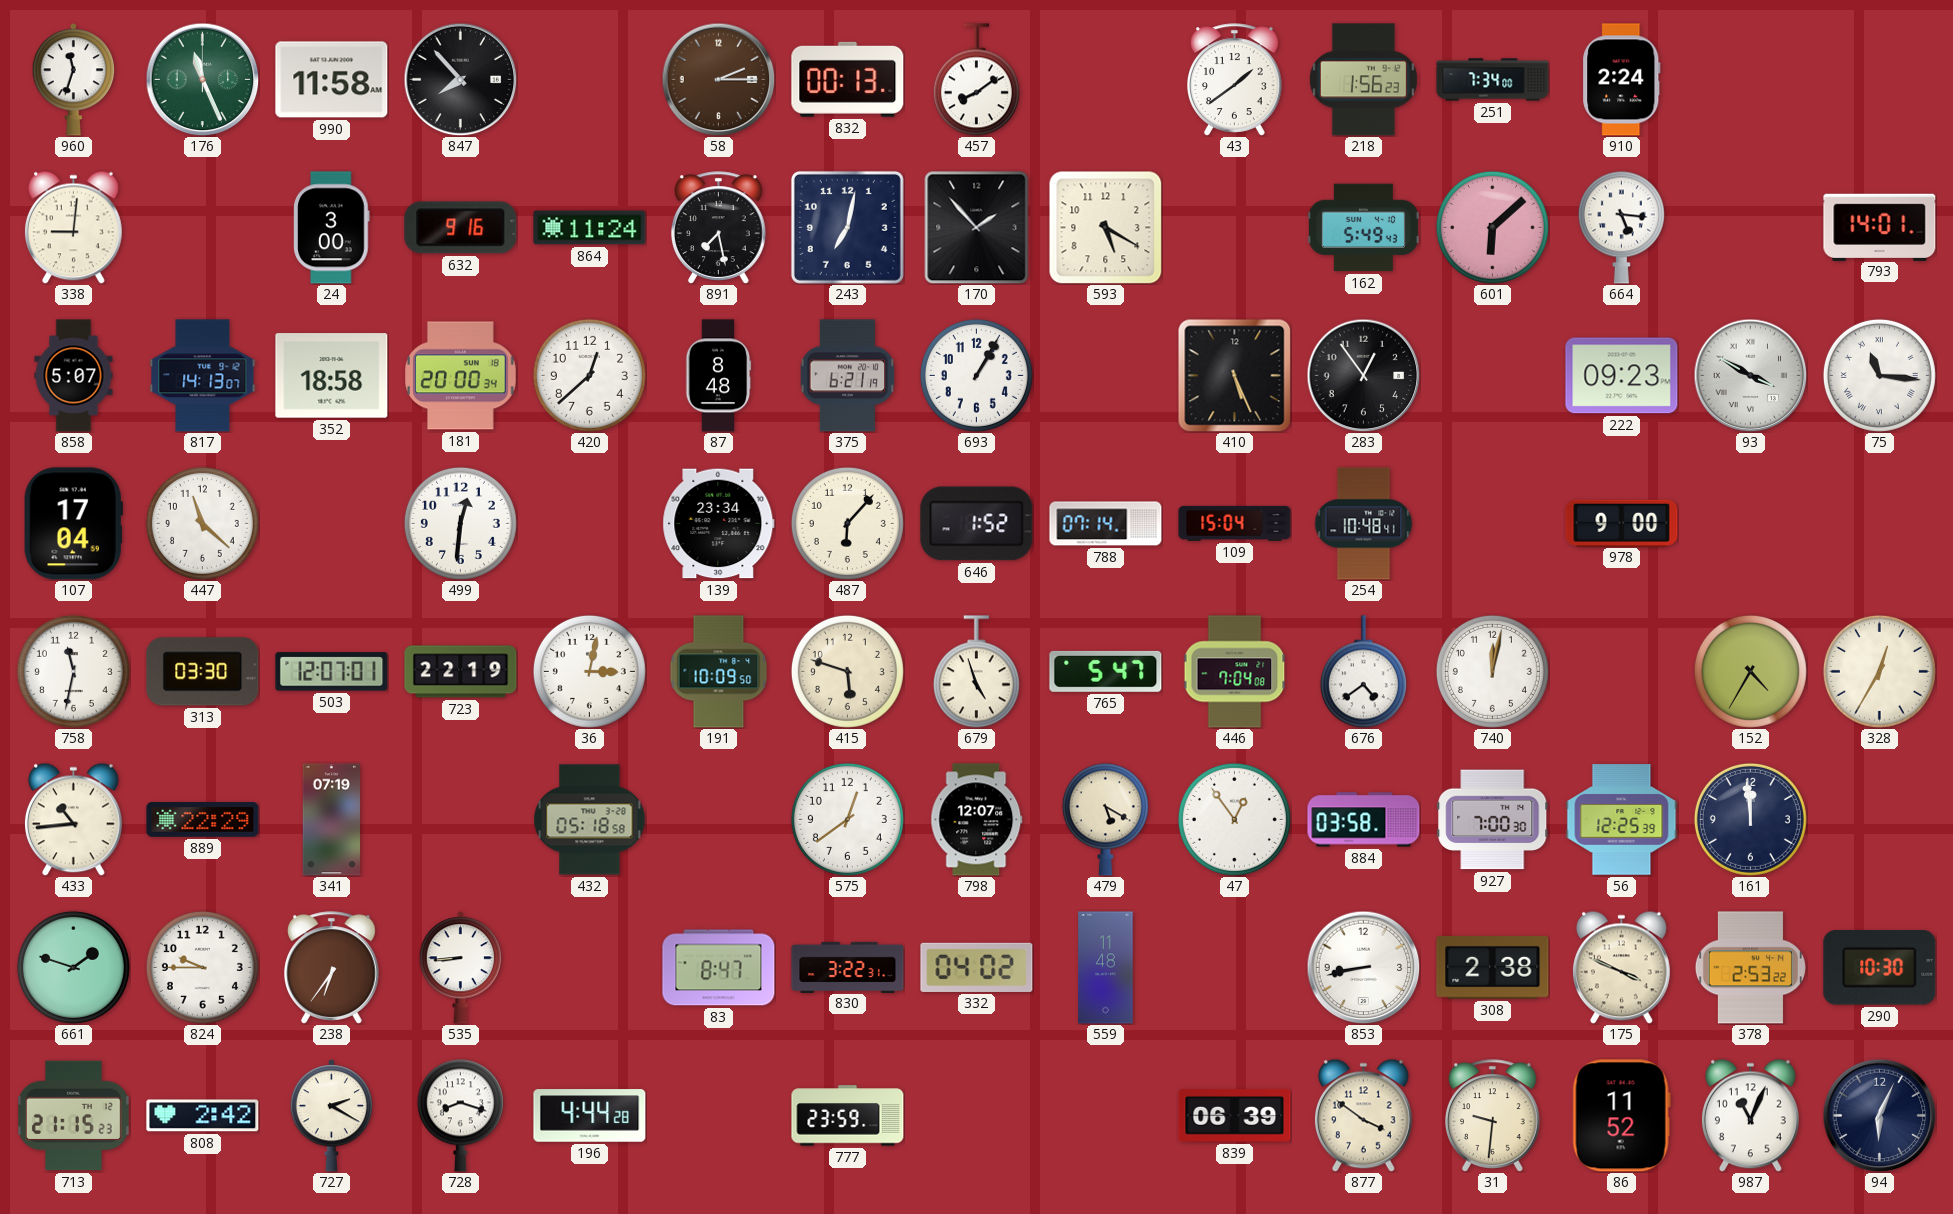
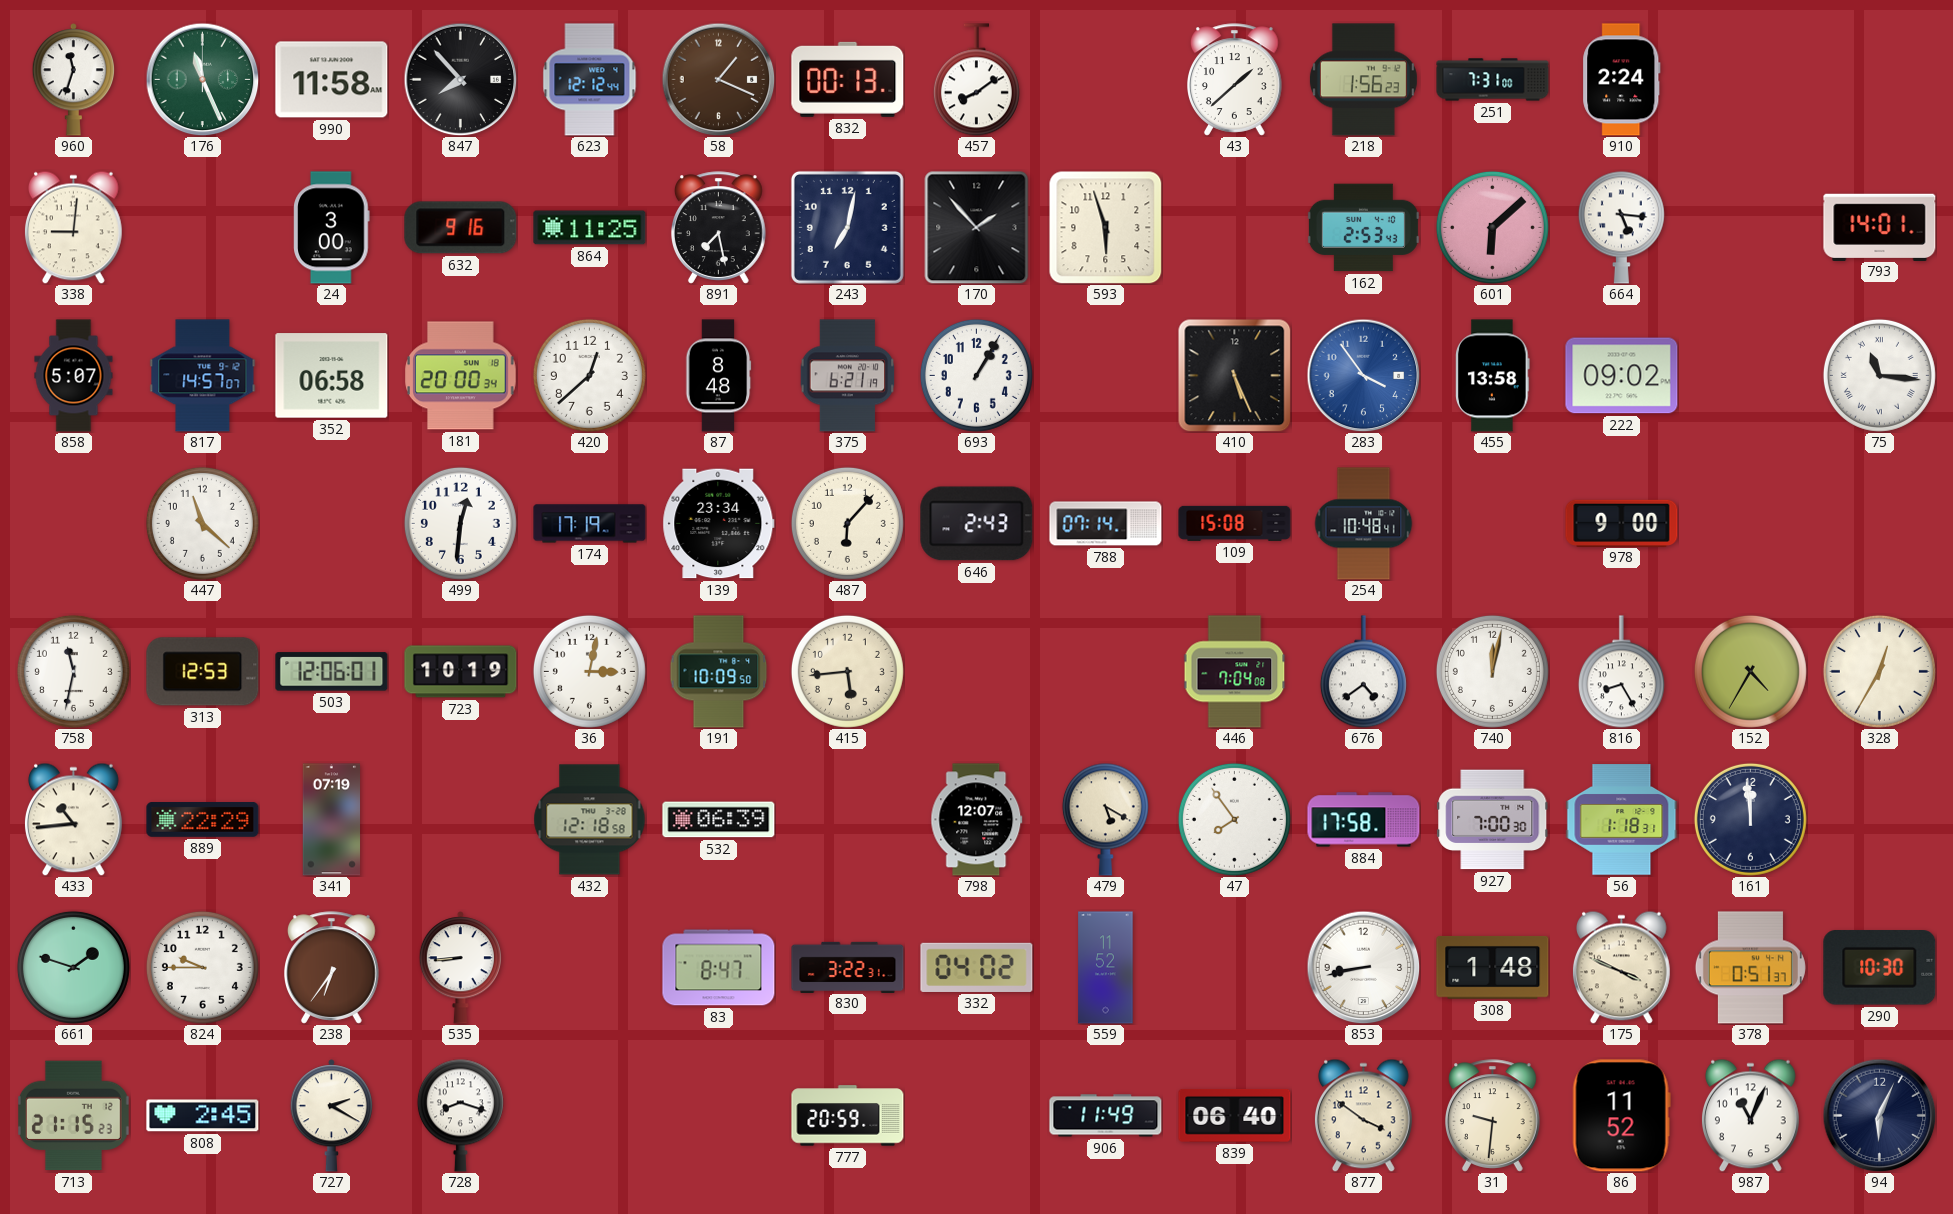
623: none -> 12:12
58: 2:15 -> 1:19
43: 1:39 -> 1:38
251: 7:34 -> 7:31
864: 11:24 -> 11:25
593: 5:20 -> 5:57
162: 5:49 -> 2:53
817: 14:13 -> 14:57
352: 18:58 -> 06:58
283: 12:54 -> 3:54
283 dial: black -> blue
455: none -> 13:58
222: 09:23 -> 09:02
93: 3:50 -> none
107: 17:04 -> none
174: none -> 17:19
646: 1:52 -> 2:43
109: 15:04 -> 15:08
313: 03:30 -> 12:53
503: 12:07 -> 12:06
723: 22:19 -> 10:19
415: 5:48 -> 5:44
679: 4:57 -> none
765: 5:47 -> none
816: none -> 8:25
432: 05:18 -> 12:18
532: none -> 06:39
575: 12:39 -> none
47: 12:54 -> 7:54
884: 03:58 -> 17:58
56: 12:25 -> 1:18
559: 11:48 -> 11:52
308: 2:38 -> 1:48
378: 2:53 -> 0:51
808: 2:42 -> 2:45
196: 4:44 -> none
777: 23:59 -> 20:59
906: none -> 11:49
839: 06:39 -> 06:40
